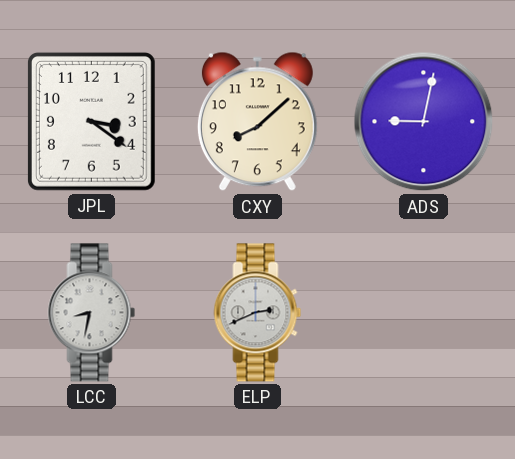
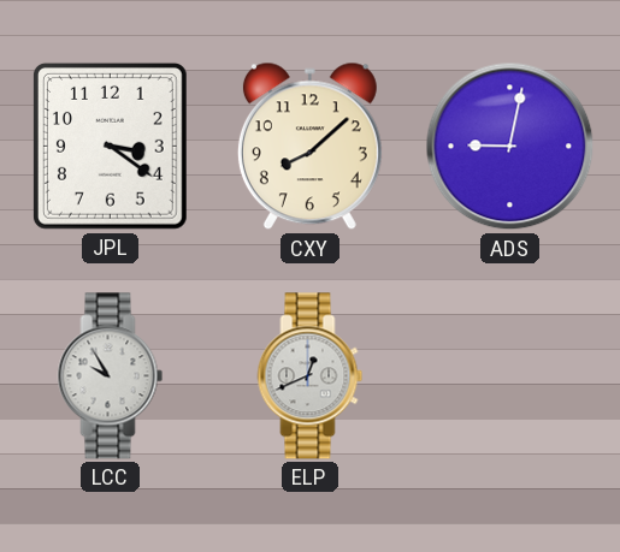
LCC: 8:32 -> 9:55
ELP: 2:41 -> 12:41
